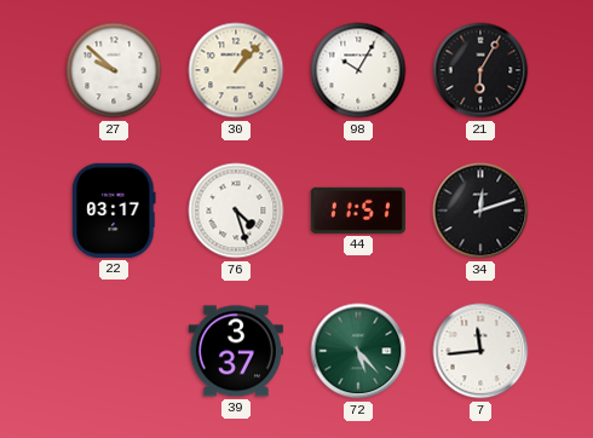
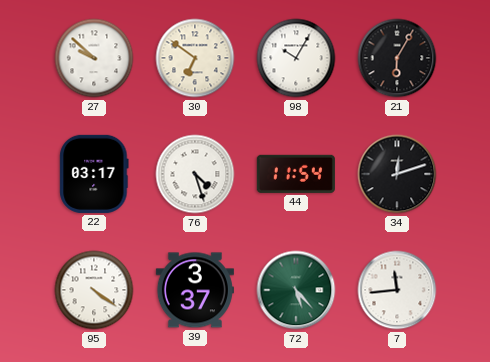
30: 1:07 -> 6:51
44: 11:51 -> 11:54
95: none -> 4:21
